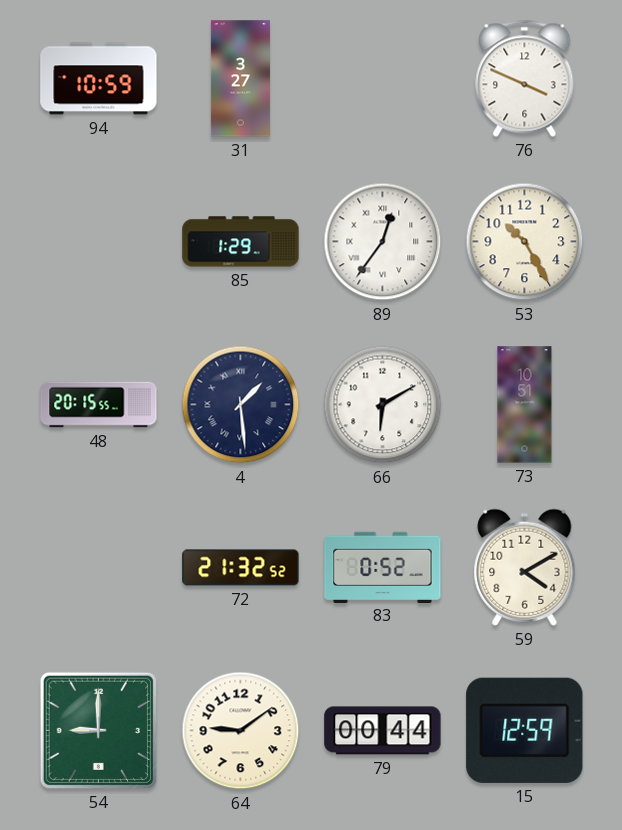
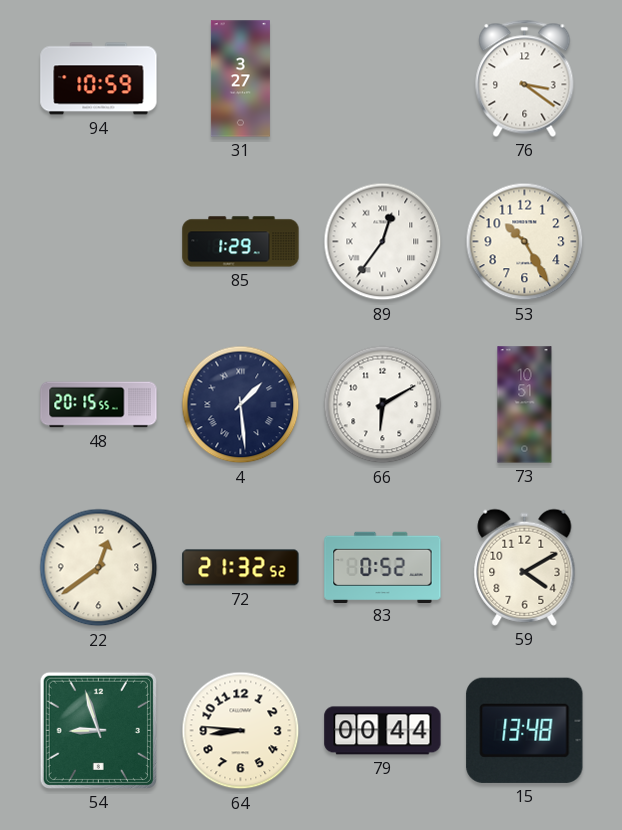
76: 3:49 -> 3:21
22: none -> 12:39
54: 9:00 -> 8:57
64: 9:09 -> 8:46
15: 12:59 -> 13:48
